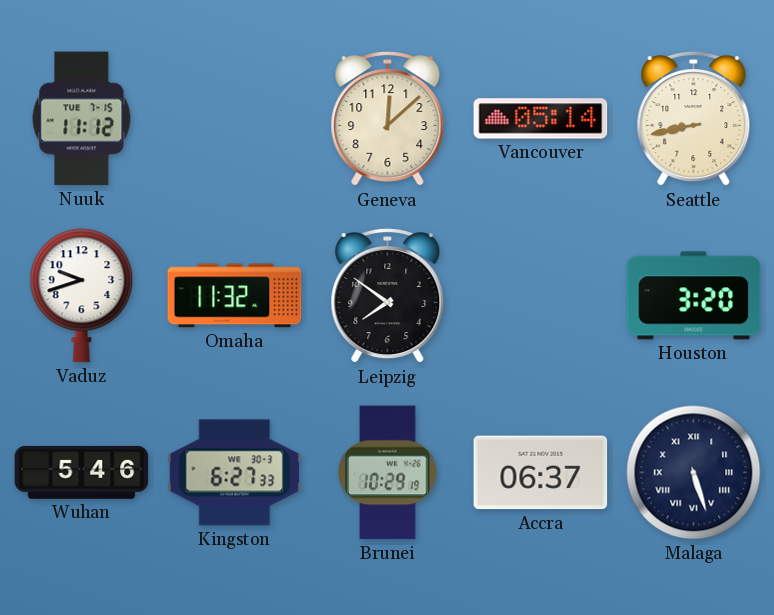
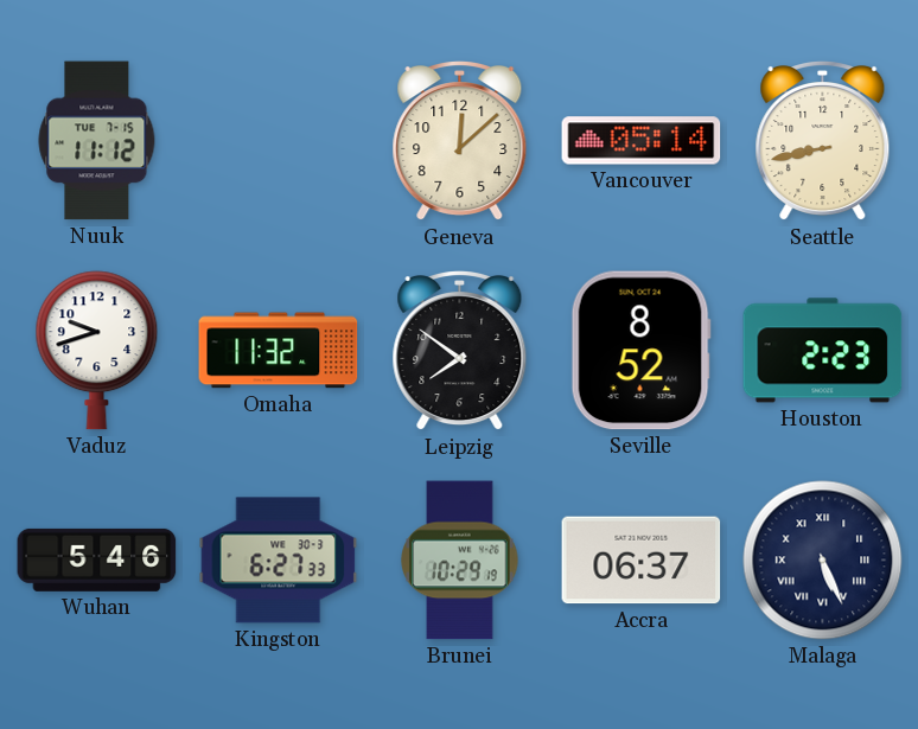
Seville: none -> 8:52
Houston: 3:20 -> 2:23
Malaga: 5:27 -> 5:26
